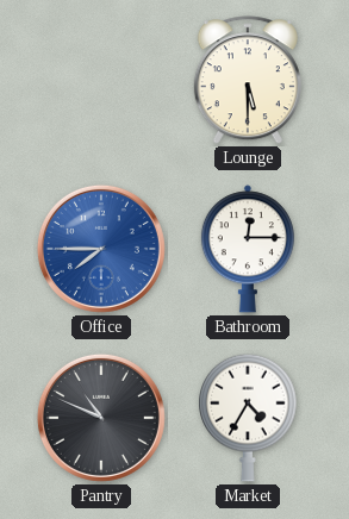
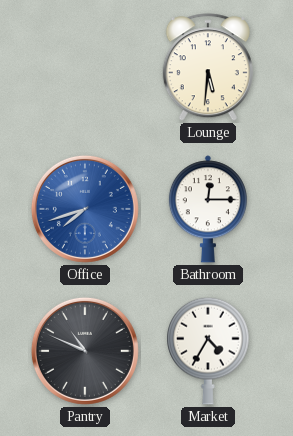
Lounge: 5:30 -> 5:31
Office: 7:45 -> 7:42
